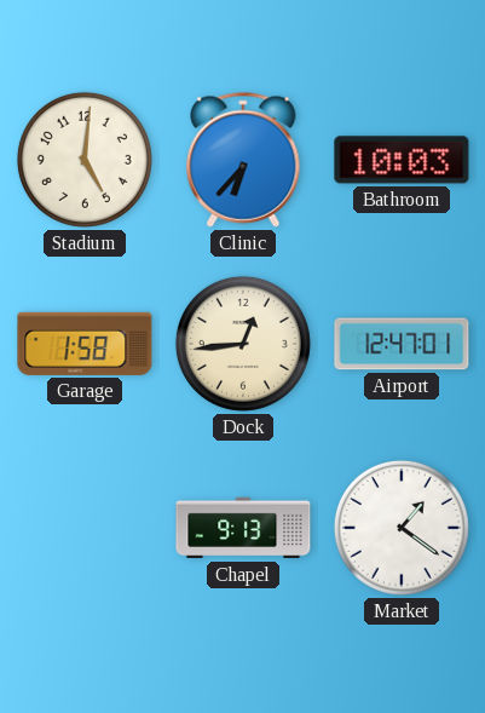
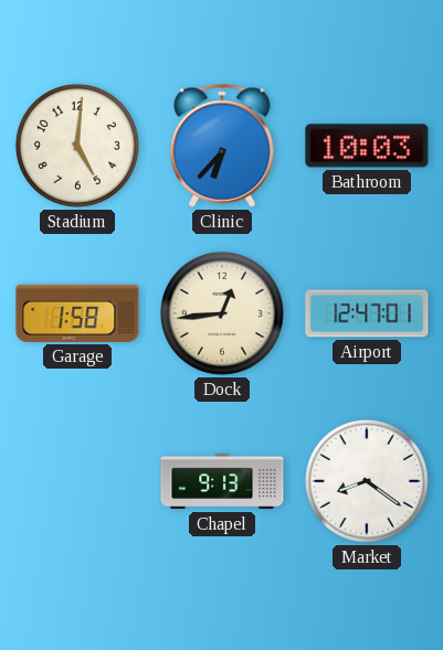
Market: 1:21 -> 8:21
